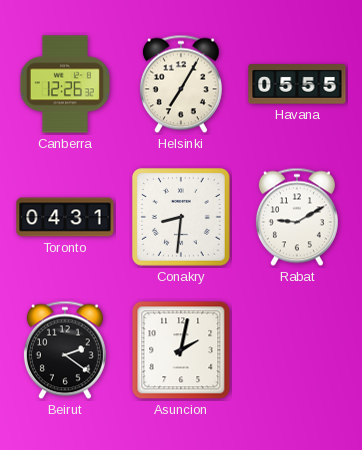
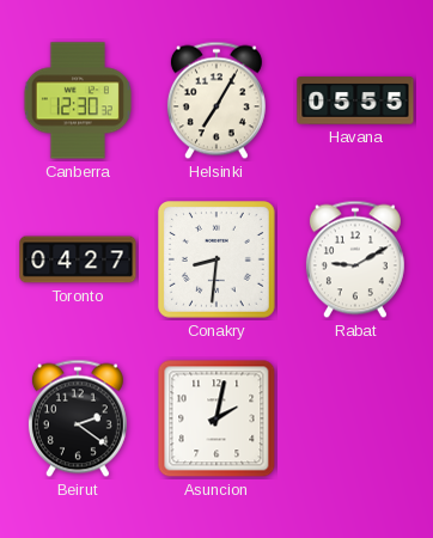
Canberra: 12:26 -> 12:30
Toronto: 04:31 -> 04:27
